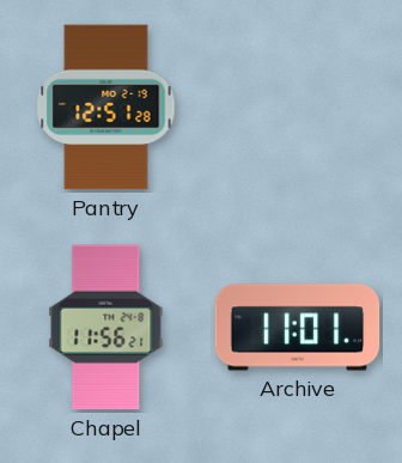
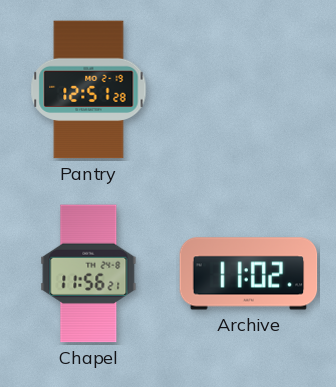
Archive: 11:01 -> 11:02
